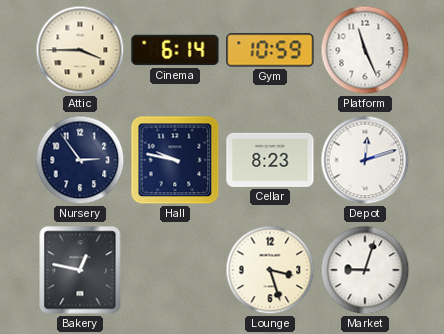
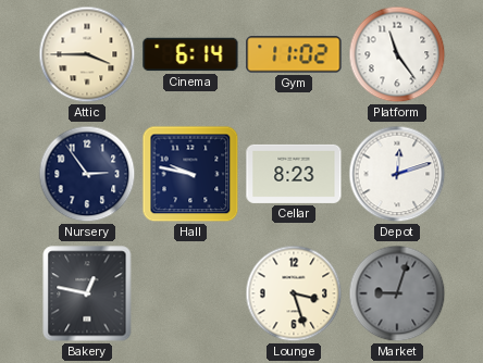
Gym: 10:59 -> 11:02
Platform: 11:26 -> 11:24
Market dial: white -> grey
